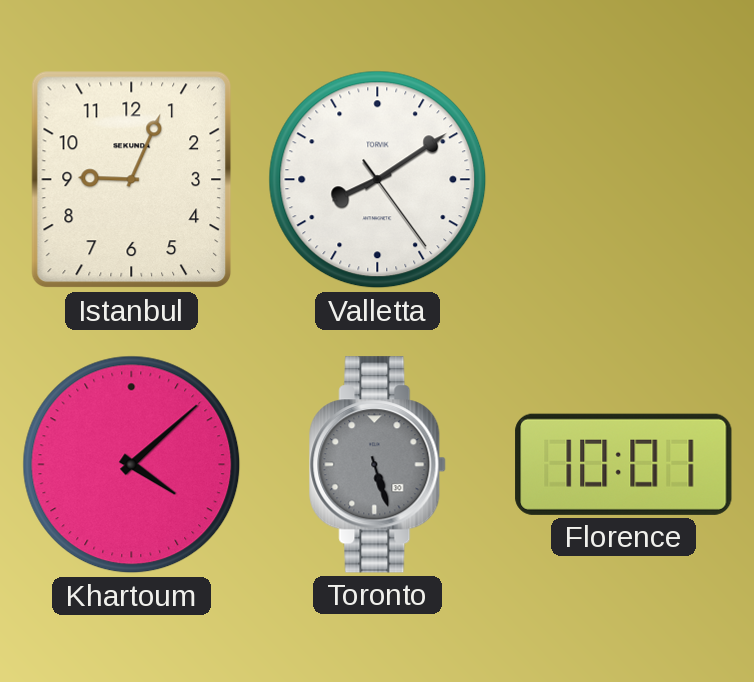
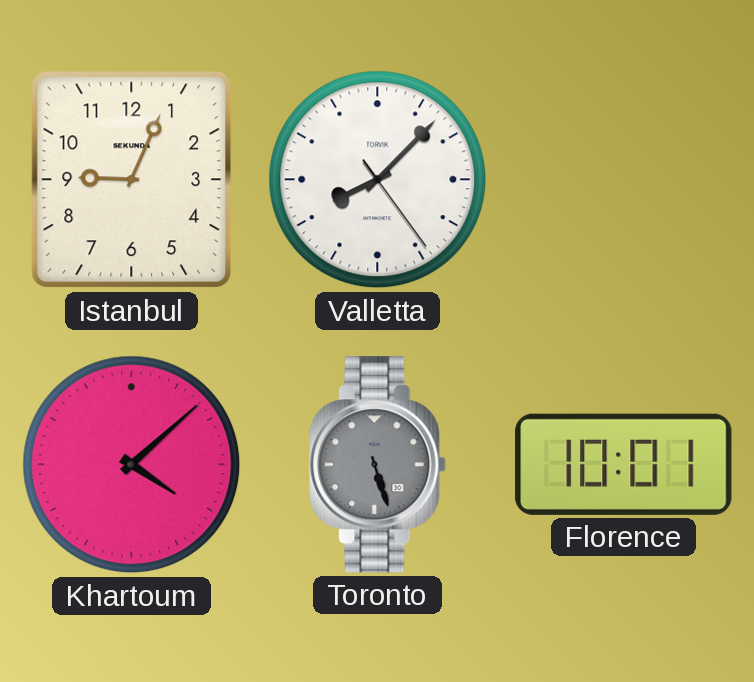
Valletta: 8:09 -> 8:07
